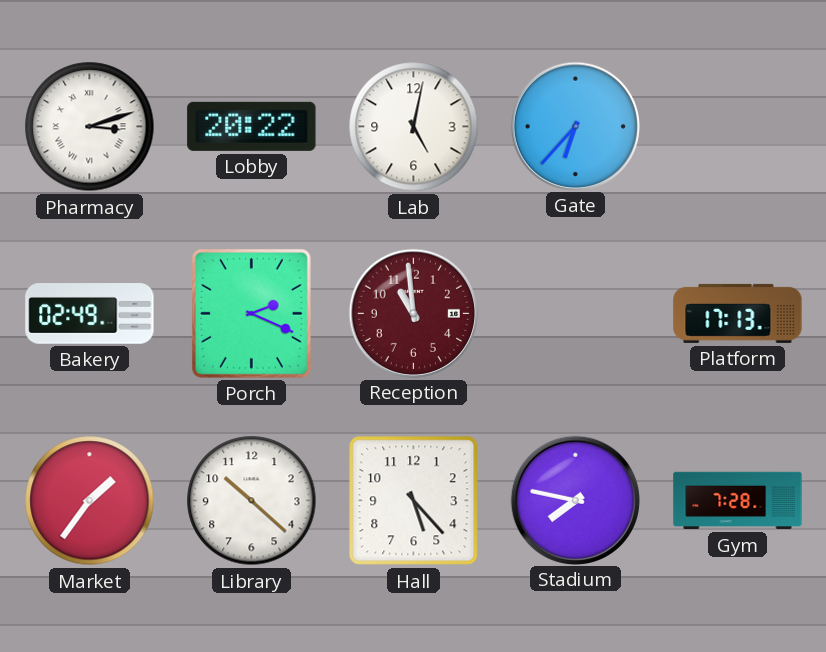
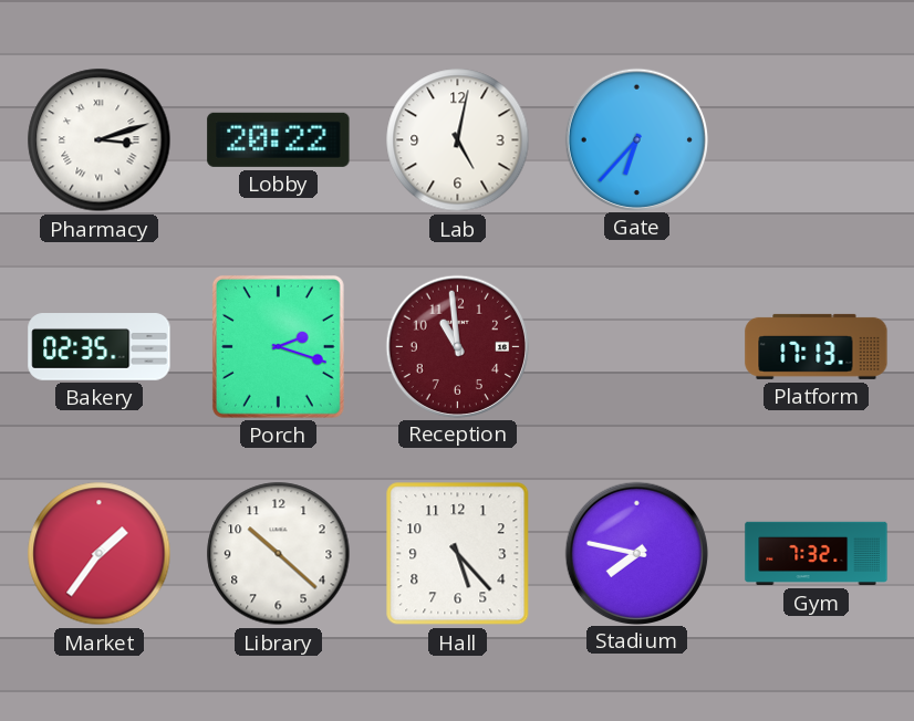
Bakery: 02:49 -> 02:35
Porch: 2:19 -> 2:18
Gym: 7:28 -> 7:32
